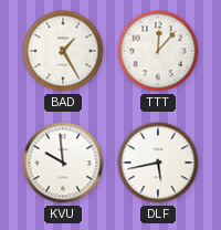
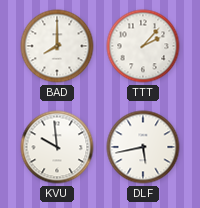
BAD: 1:25 -> 8:00
TTT: 12:07 -> 2:07
